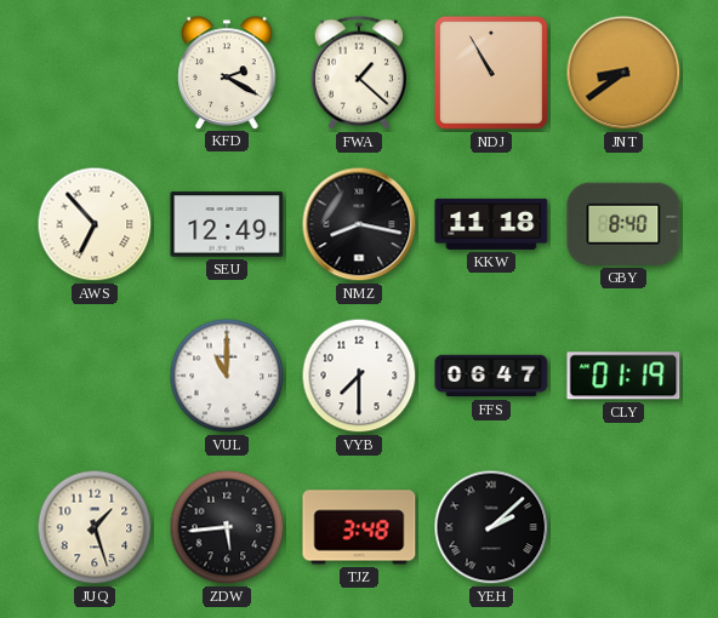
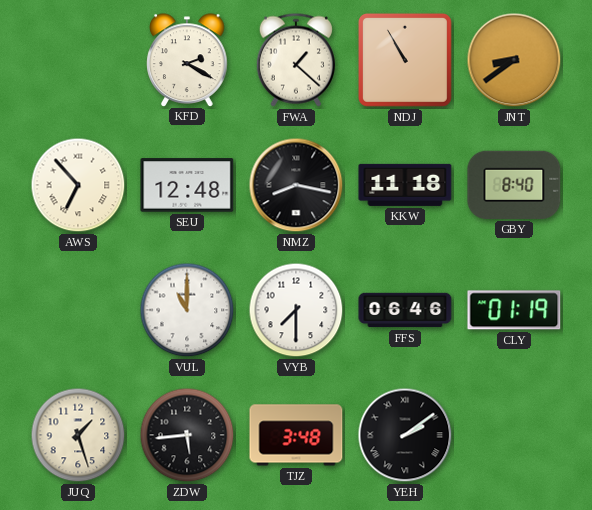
SEU: 12:49 -> 12:48
FFS: 06:47 -> 06:46
YEH: 2:08 -> 2:09
